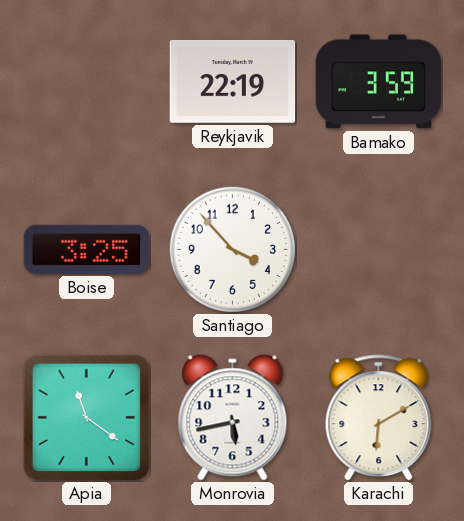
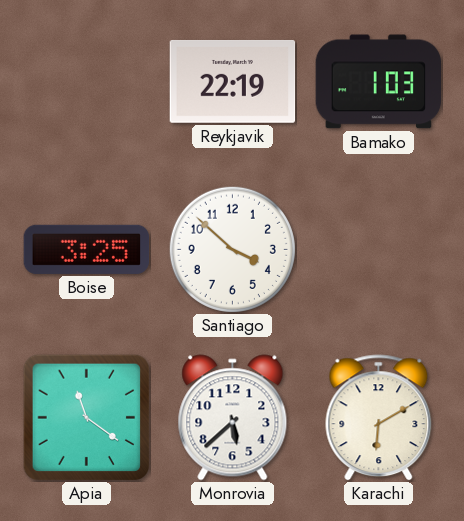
Bamako: 3:59 -> 1:03
Santiago: 3:53 -> 3:52
Monrovia: 5:43 -> 5:38
